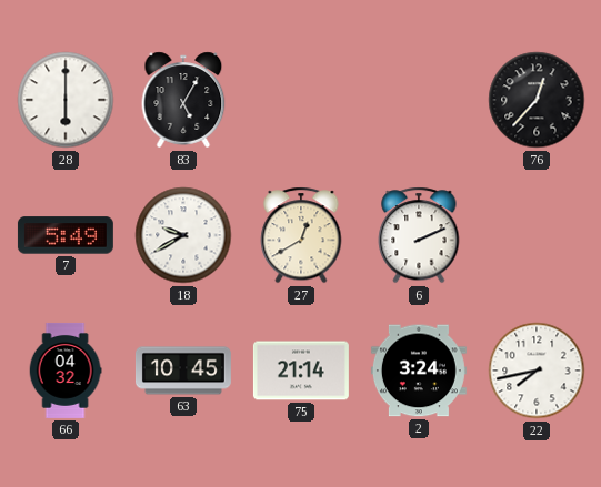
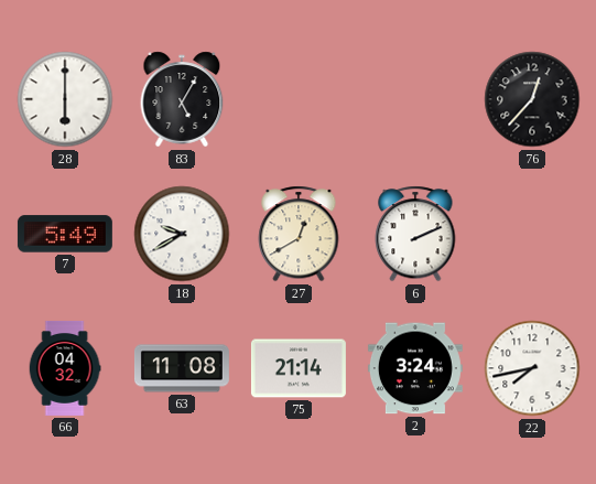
63: 10:45 -> 11:08
